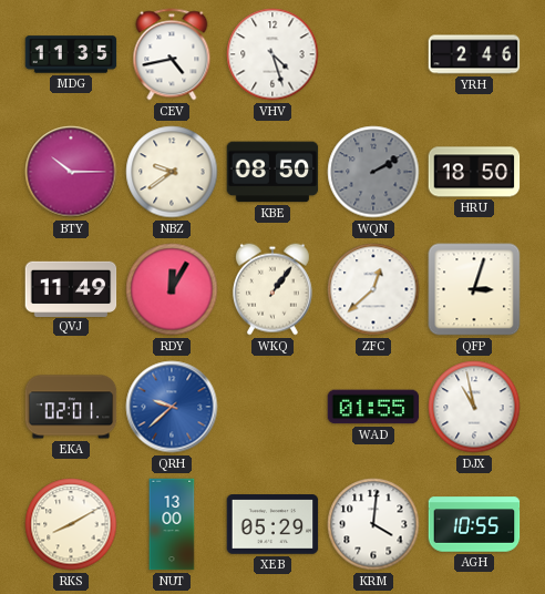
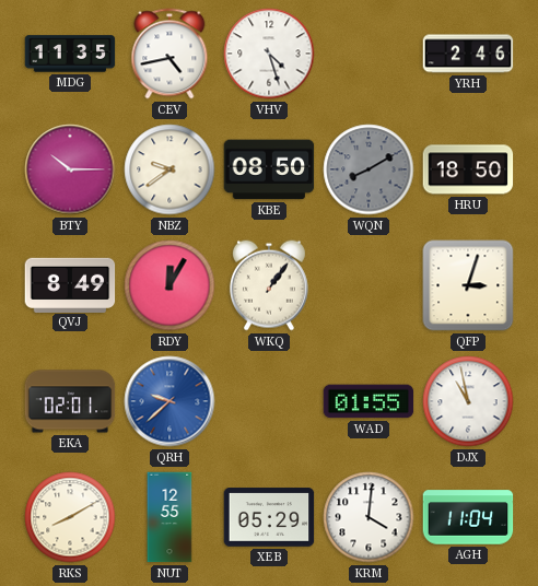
WQN: 2:10 -> 8:10
QVJ: 11:49 -> 8:49
ZFC: 12:38 -> none
NUT: 13:00 -> 12:55
AGH: 10:55 -> 11:04
